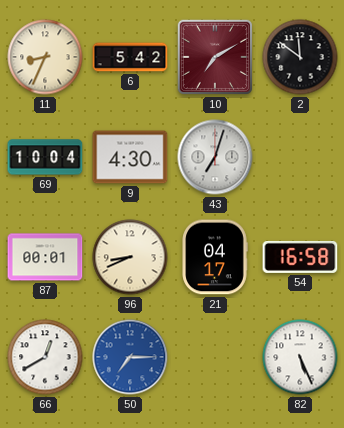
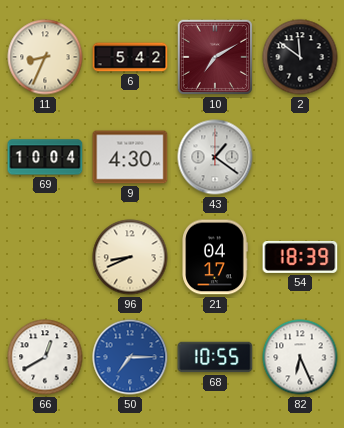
43: 7:03 -> 1:21
87: 00:01 -> none
54: 16:58 -> 18:39
68: none -> 10:55
82: 5:26 -> 6:26
